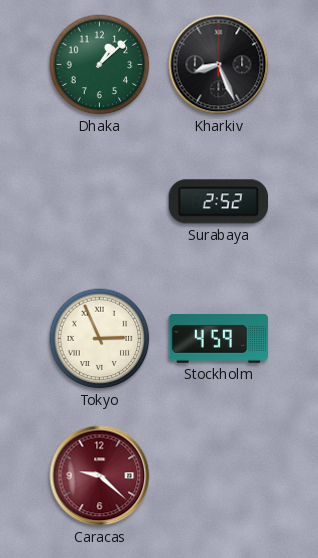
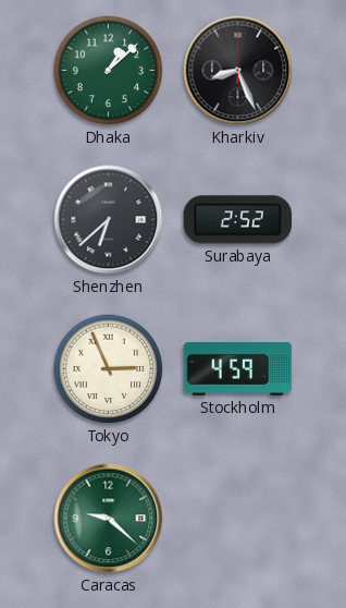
Shenzhen: none -> 6:38
Caracas dial: burgundy -> green
